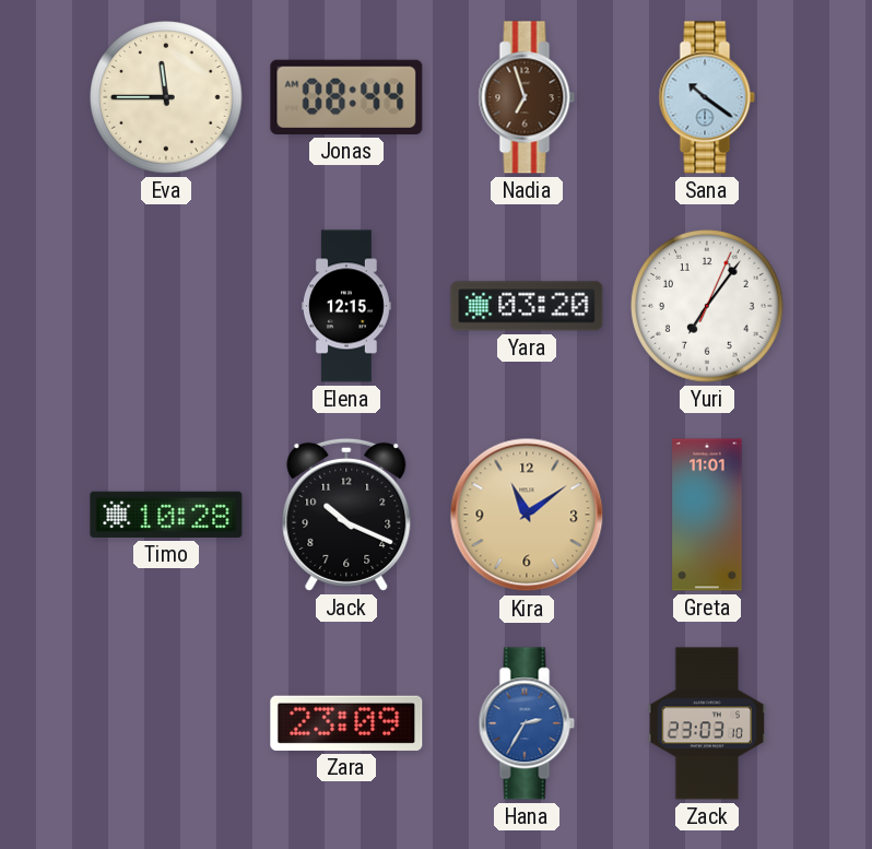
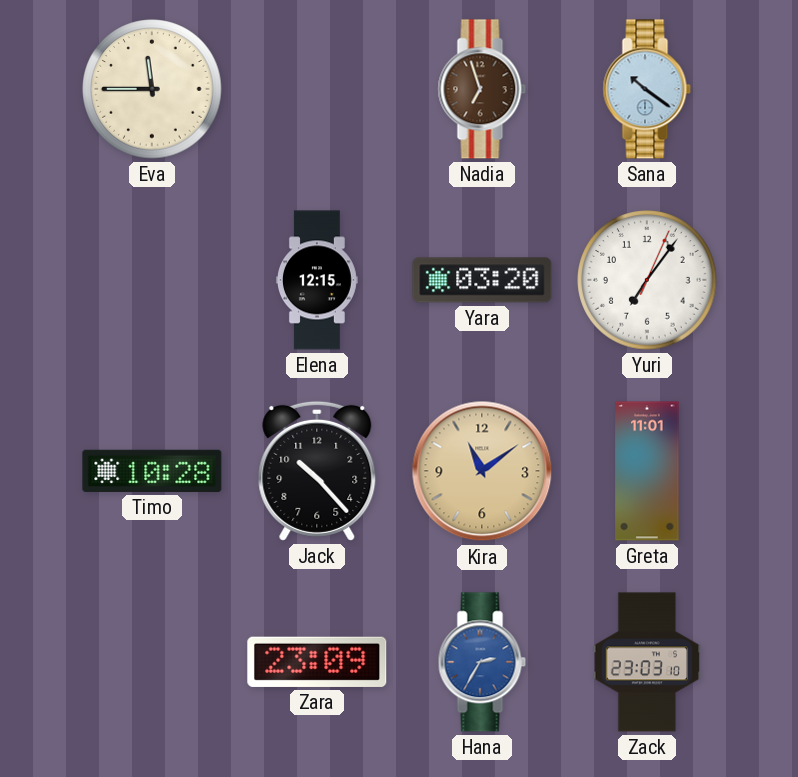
Jonas: 08:44 -> none
Jack: 10:19 -> 10:23
